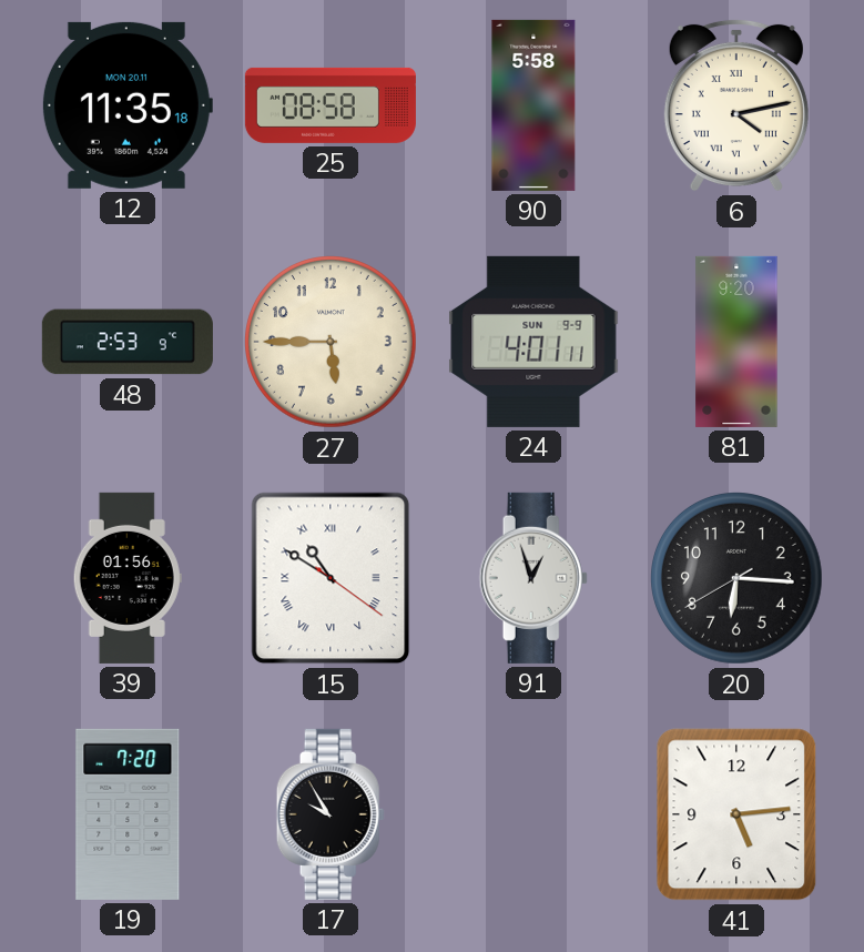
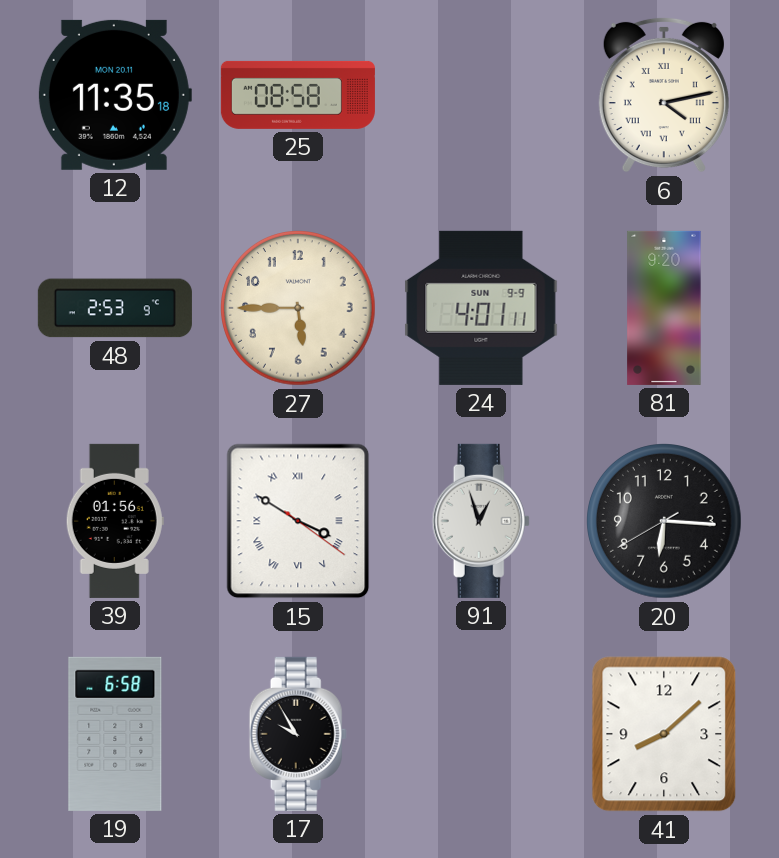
90: 5:58 -> none
15: 10:50 -> 3:50
19: 7:20 -> 6:58
41: 5:14 -> 8:08
